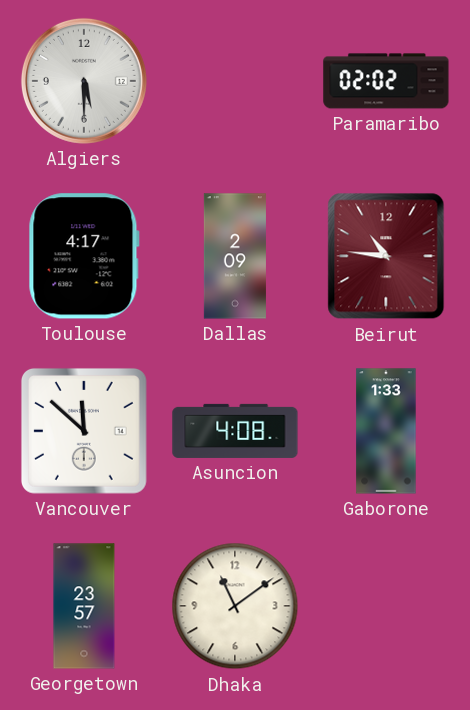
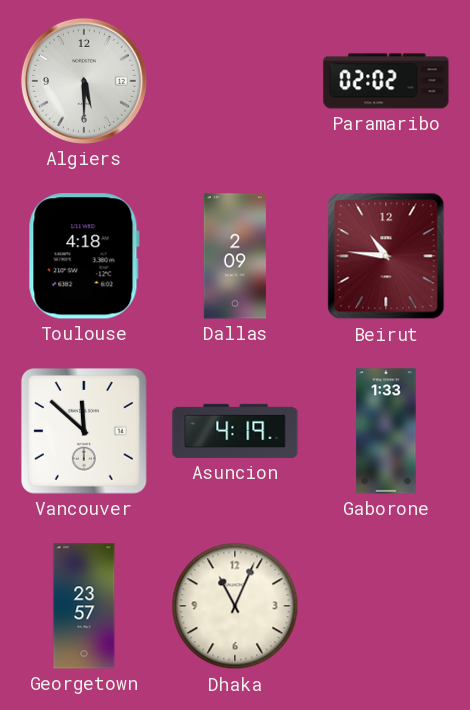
Toulouse: 4:17 -> 4:18
Asuncion: 4:08 -> 4:19
Dhaka: 11:09 -> 11:04
